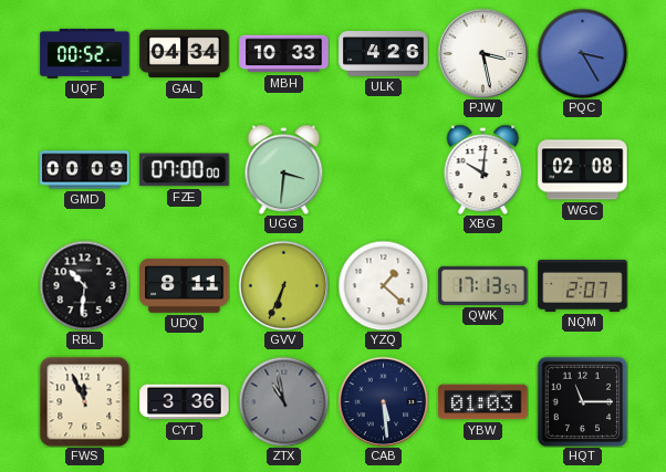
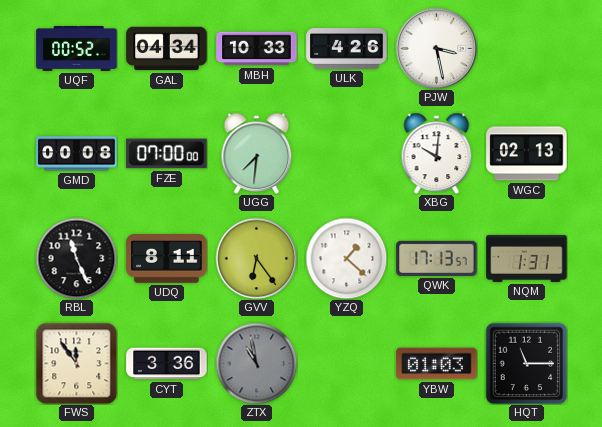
PQC: 3:25 -> none
GMD: 00:09 -> 00:08
UGG: 3:31 -> 7:31
WGC: 02:08 -> 02:13
RBL: 10:31 -> 11:26
GVV: 6:34 -> 6:24
NQM: 2:07 -> 1:31
FWS: 11:56 -> 11:54
CAB: 5:29 -> none
